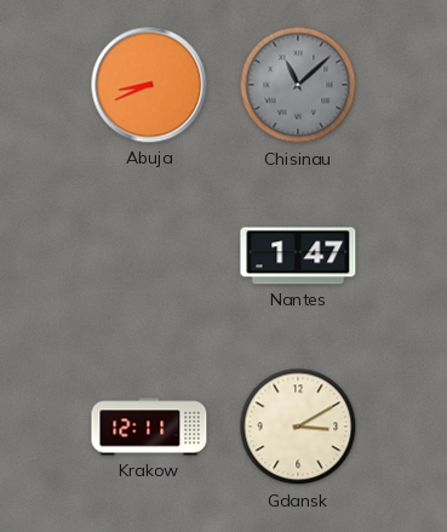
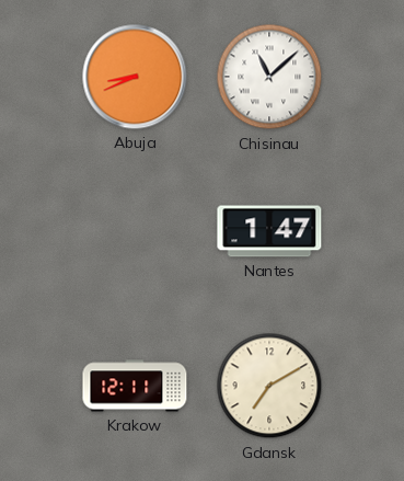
Chisinau dial: grey -> white
Gdansk: 3:10 -> 7:10
